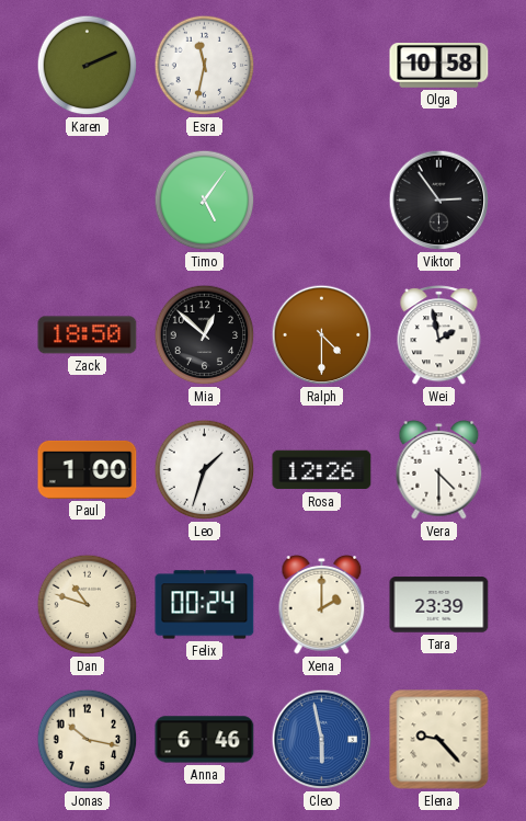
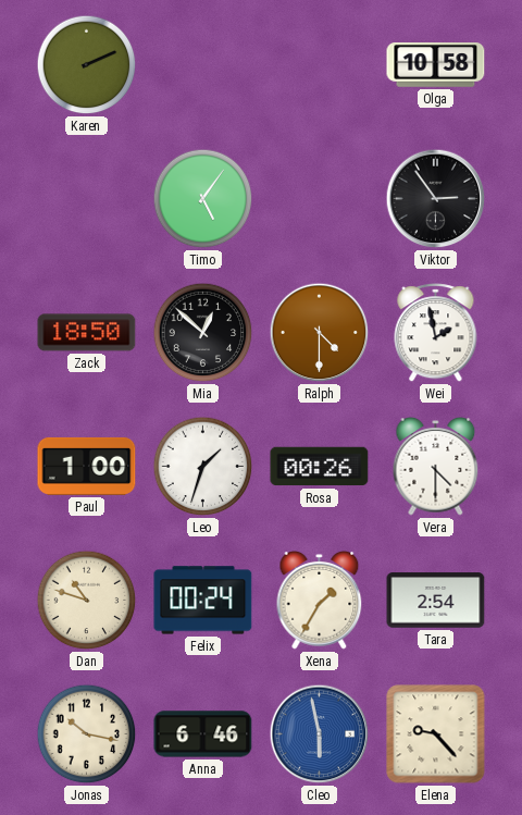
Esra: 11:32 -> none
Rosa: 12:26 -> 00:26
Xena: 2:00 -> 1:35
Tara: 23:39 -> 2:54
